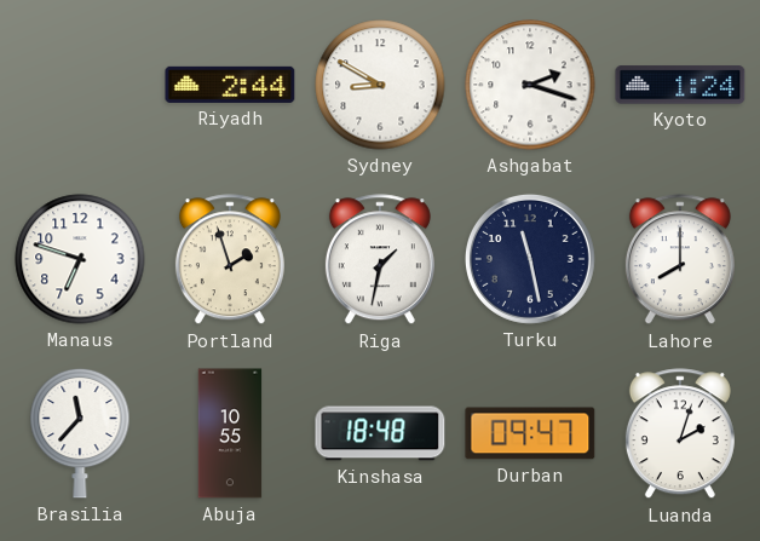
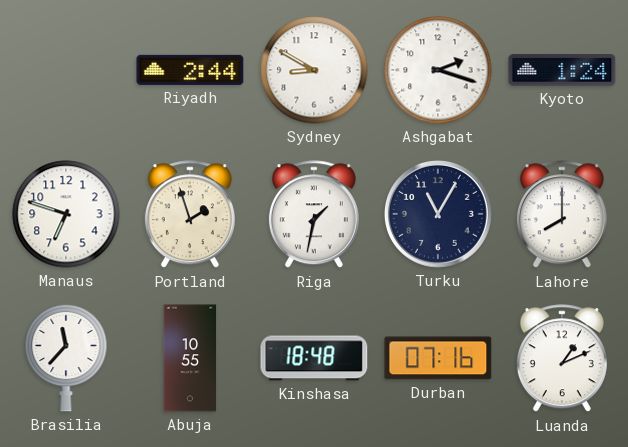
Turku: 11:28 -> 11:05
Durban: 09:47 -> 07:16
Luanda: 2:03 -> 1:11
